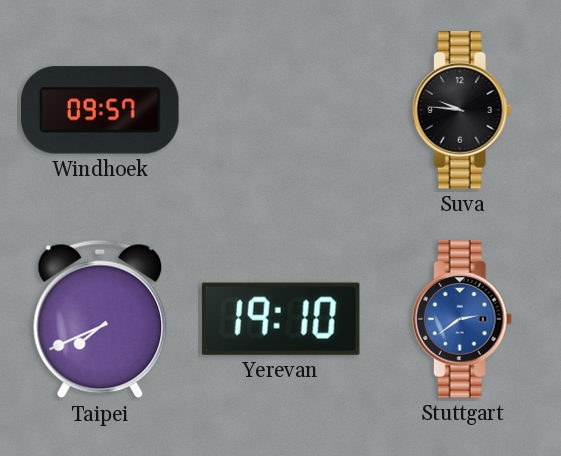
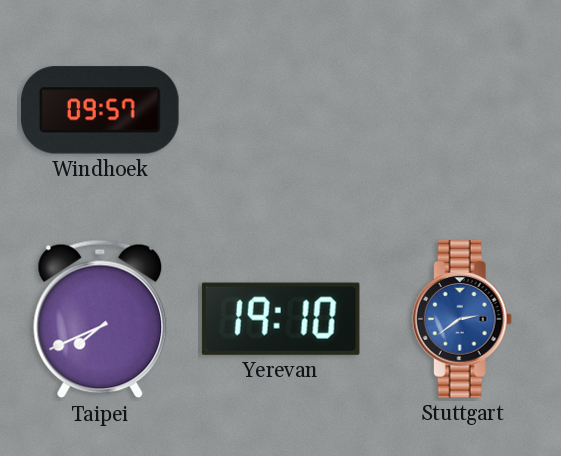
Suva: 9:46 -> none
